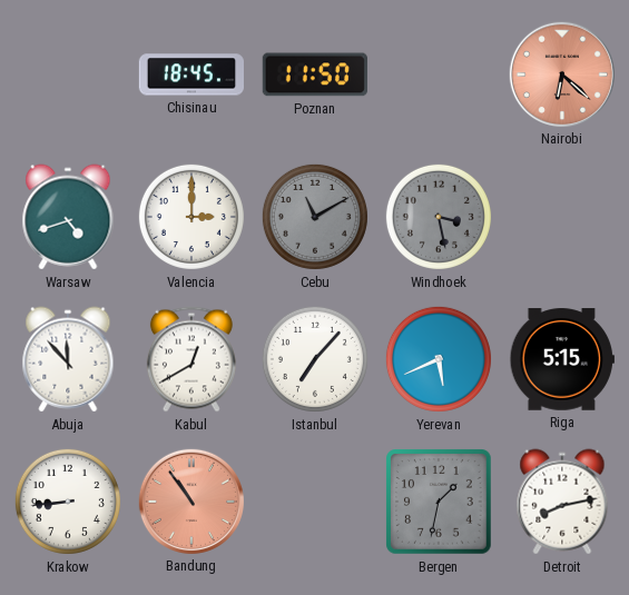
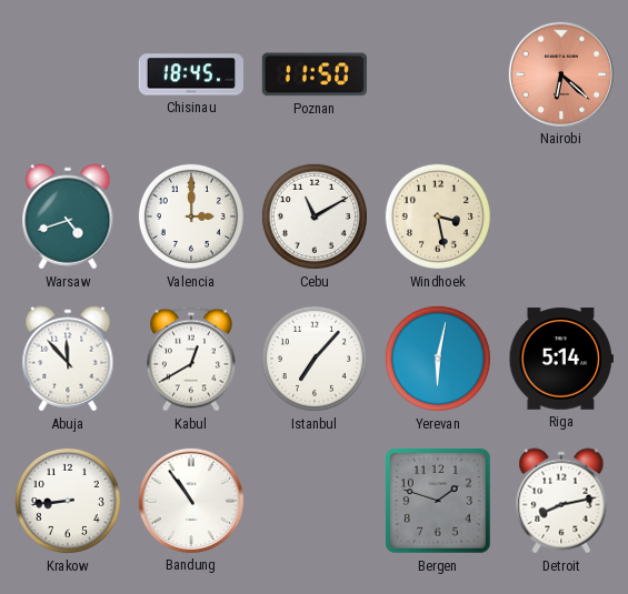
Cebu dial: grey -> white
Windhoek dial: grey -> cream
Yerevan: 5:41 -> 6:02
Riga: 5:15 -> 5:14
Bandung dial: salmon -> white
Bergen: 1:32 -> 1:48
